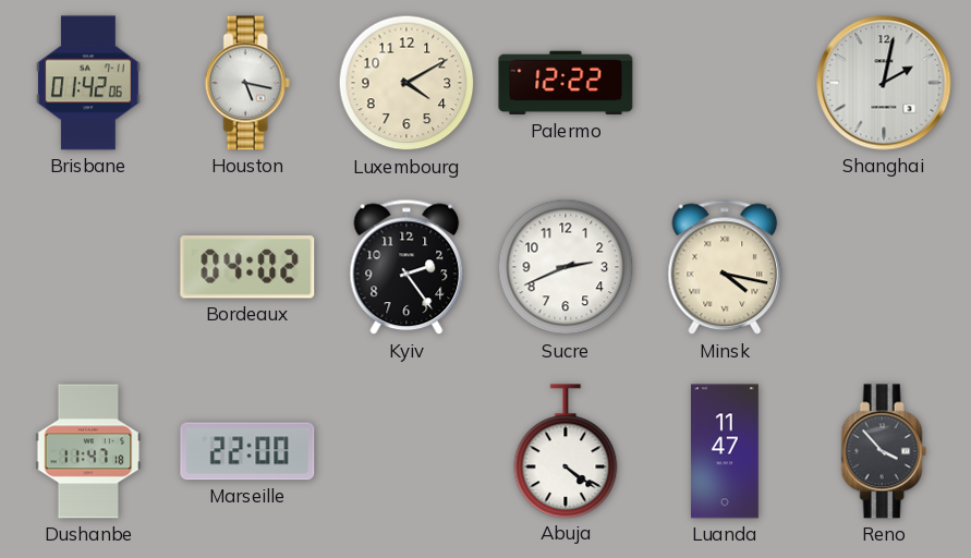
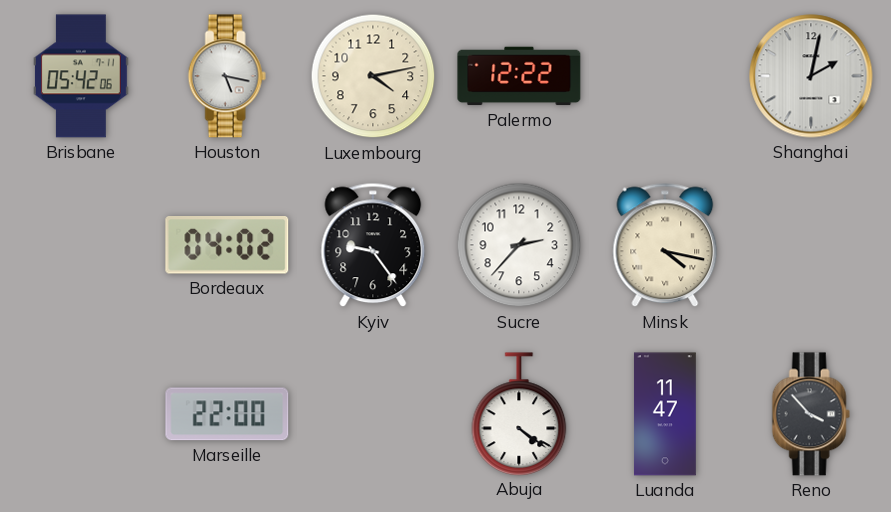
Brisbane: 01:42 -> 05:42
Luxembourg: 4:10 -> 4:13
Kyiv: 2:24 -> 9:24
Sucre: 2:41 -> 2:37
Dushanbe: 11:47 -> none
